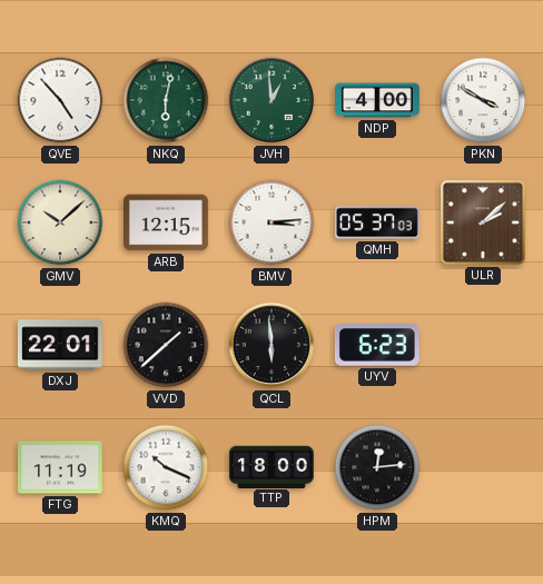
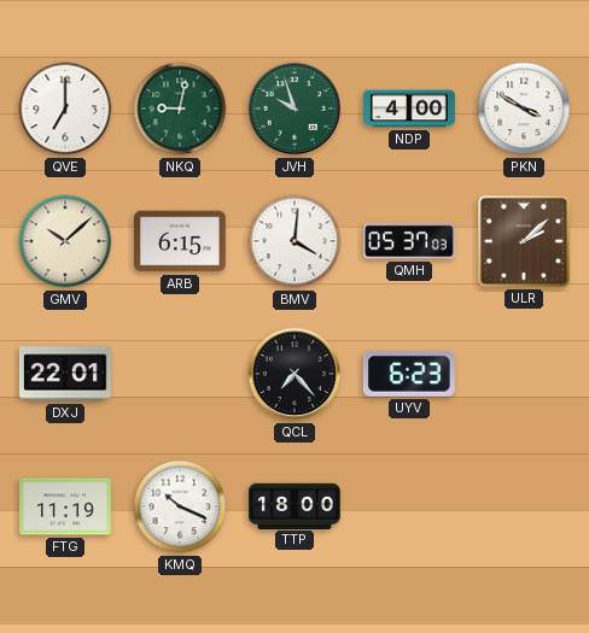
QVE: 4:53 -> 7:00
NKQ: 6:02 -> 9:02
JVH: 12:59 -> 9:57
ARB: 12:15 -> 6:15
BMV: 3:14 -> 4:01
VVD: 1:38 -> none
QCL: 5:59 -> 7:23
HPM: 12:14 -> none
